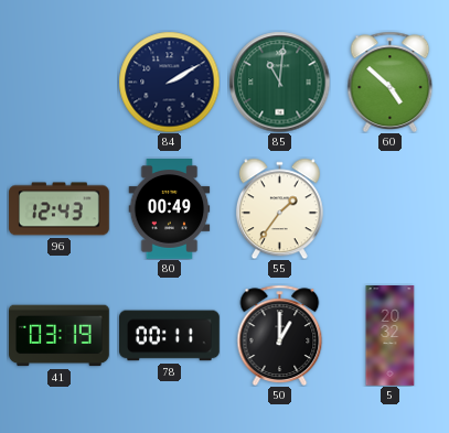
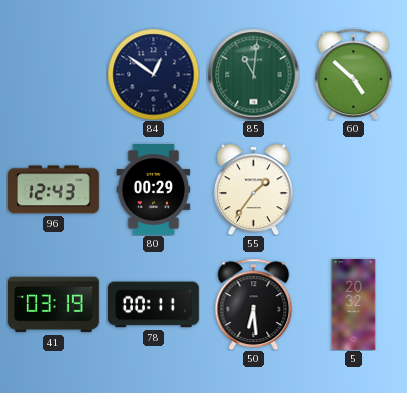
84: 2:10 -> 12:51
80: 00:49 -> 00:29
50: 1:00 -> 6:29
